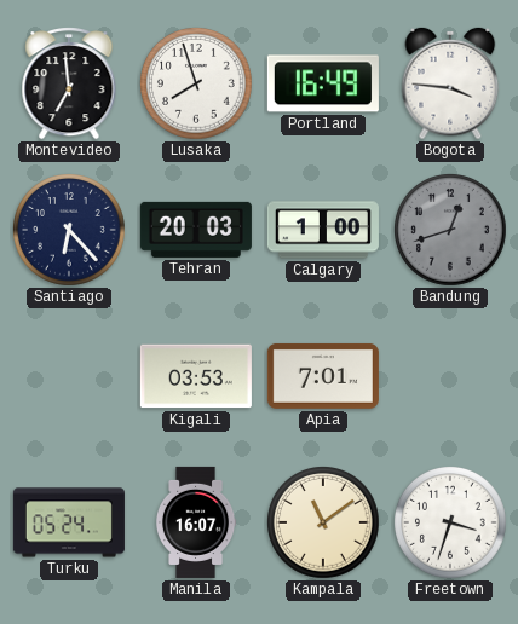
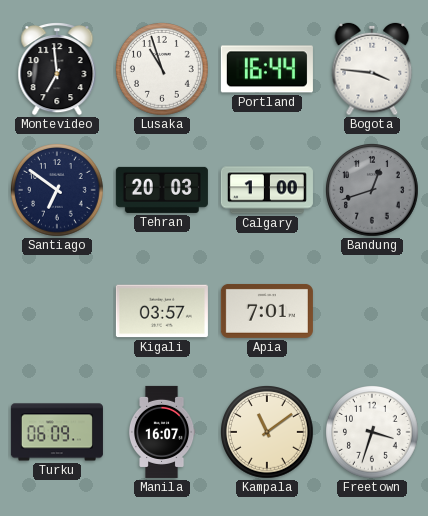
Lusaka: 7:57 -> 10:57
Portland: 16:49 -> 16:44
Santiago: 6:23 -> 6:51
Kigali: 03:53 -> 03:57
Turku: 05:24 -> 06:09
